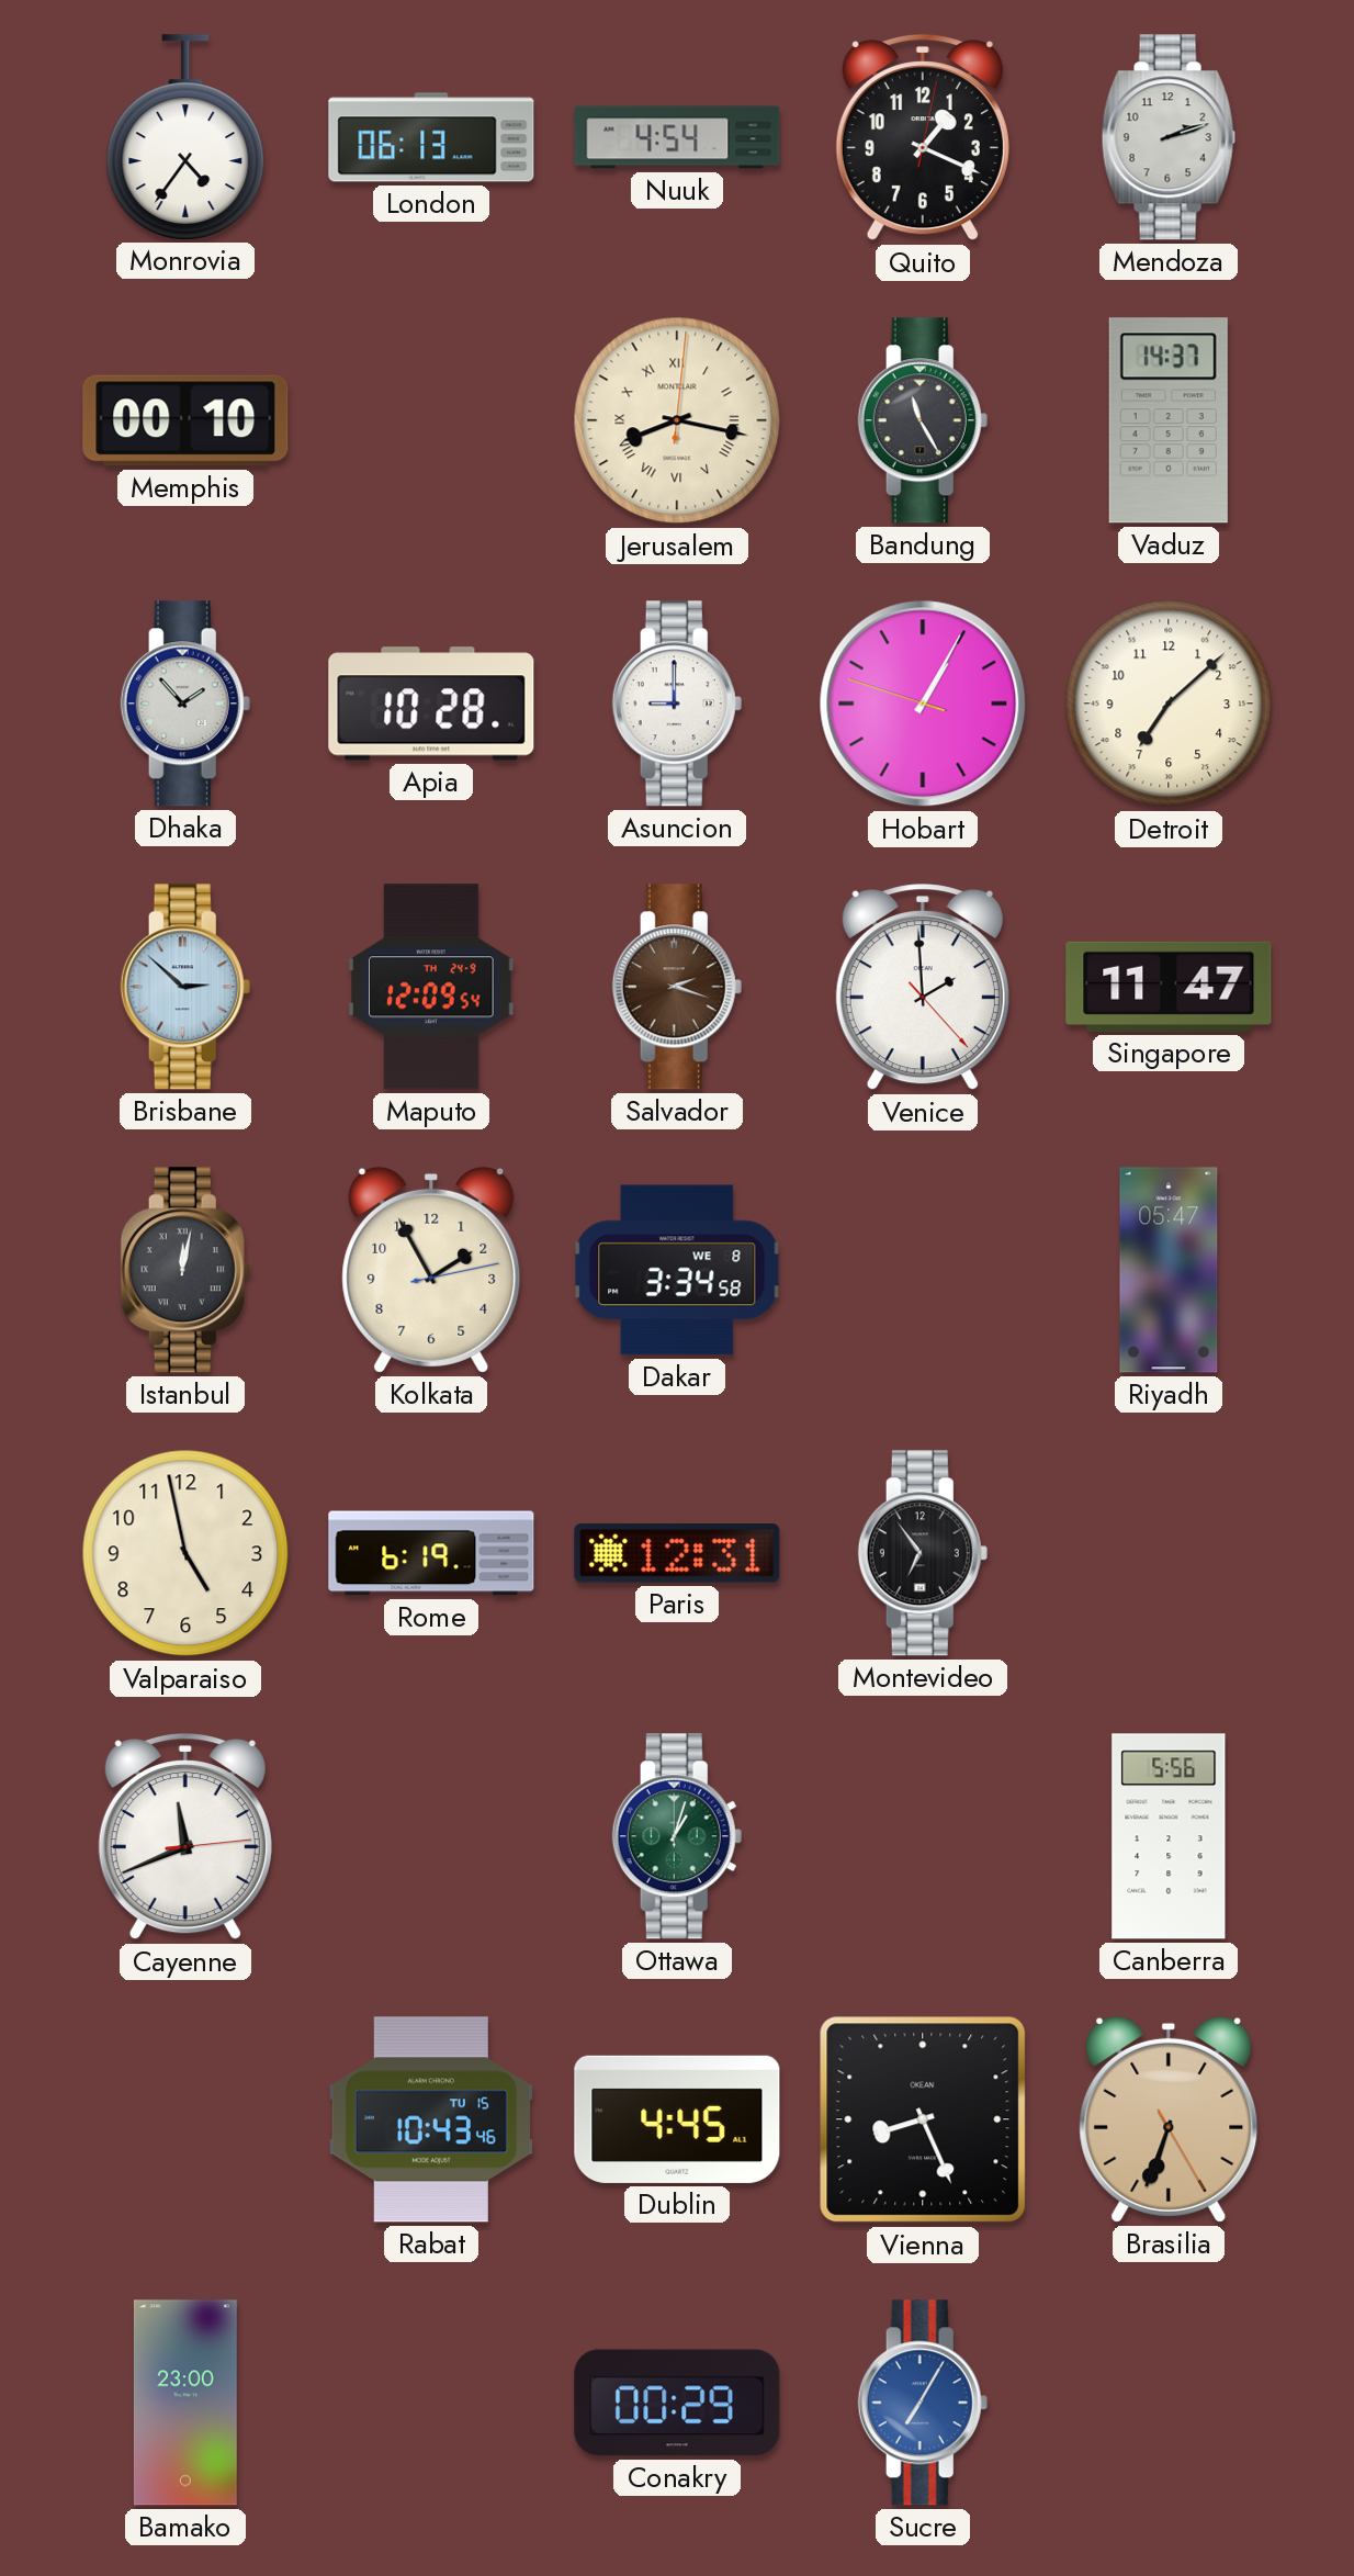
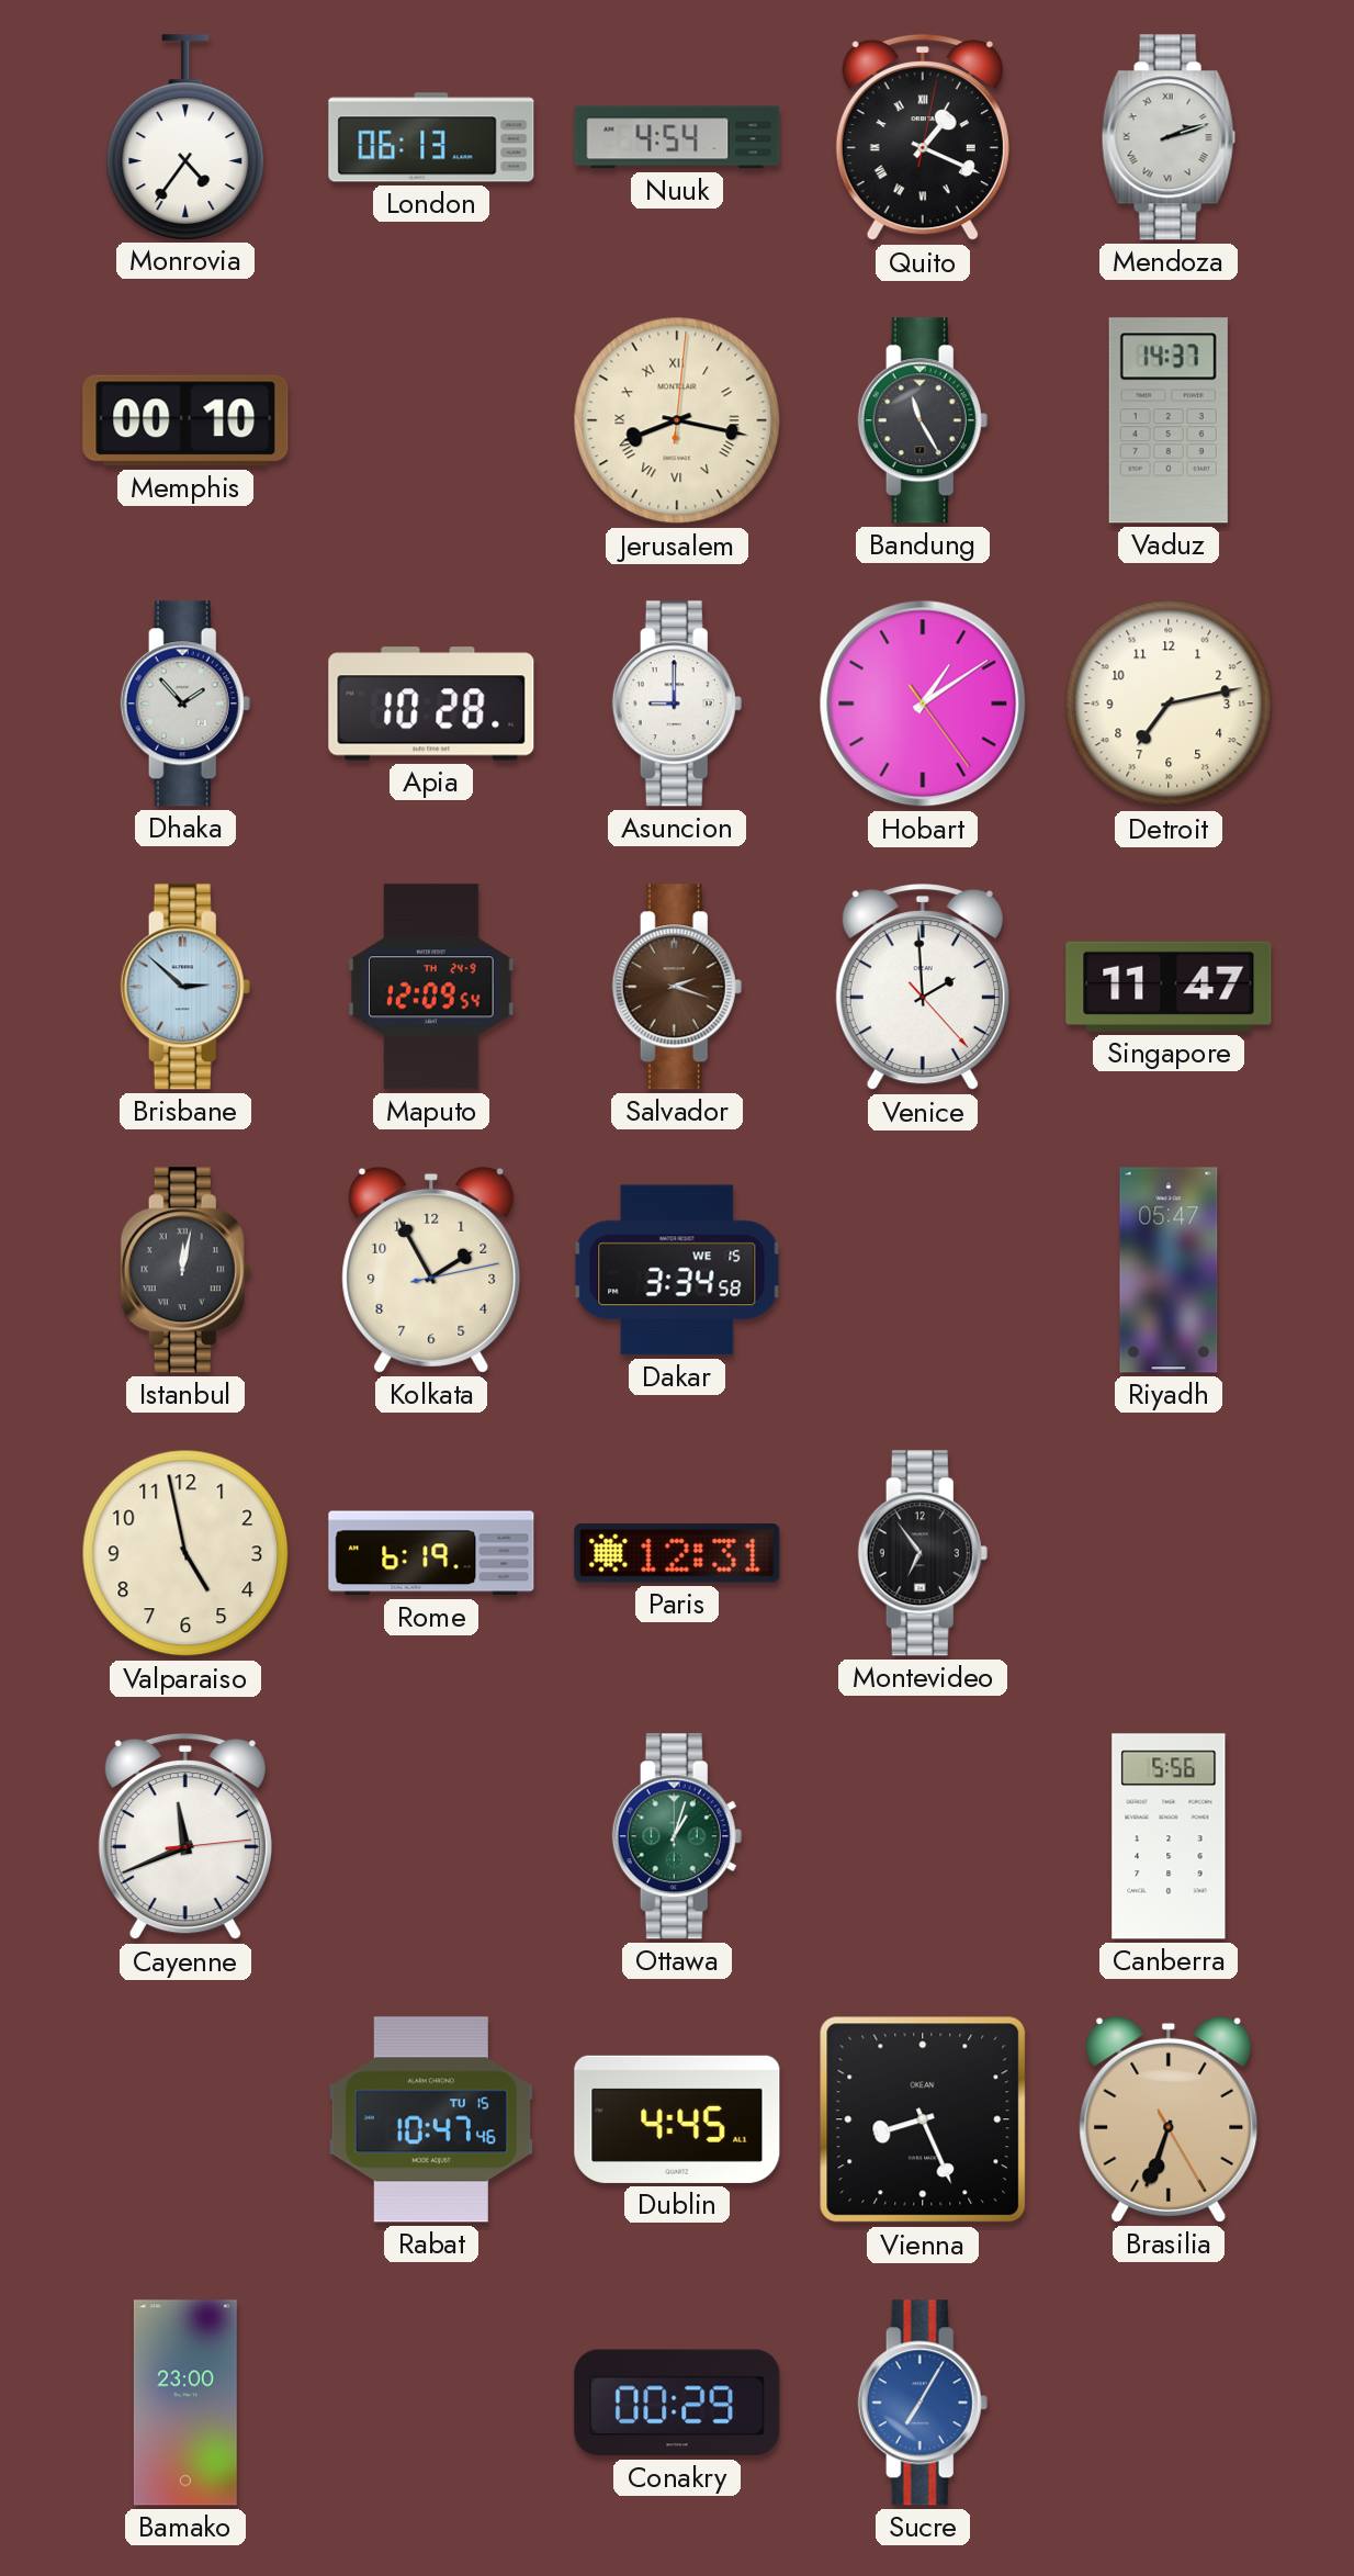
Quito numerals: Arabic -> Roman
Mendoza numerals: Arabic -> Roman
Hobart: 1:04 -> 1:09
Detroit: 7:08 -> 7:13
Dakar date: WE 8 -> WE 15
Rabat: 10:43 -> 10:47
